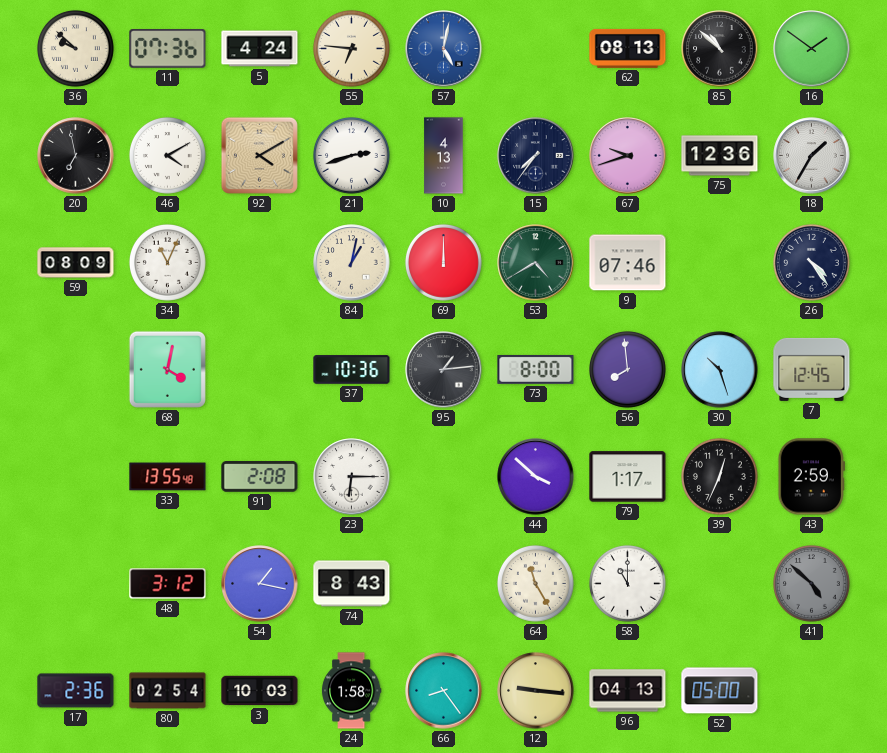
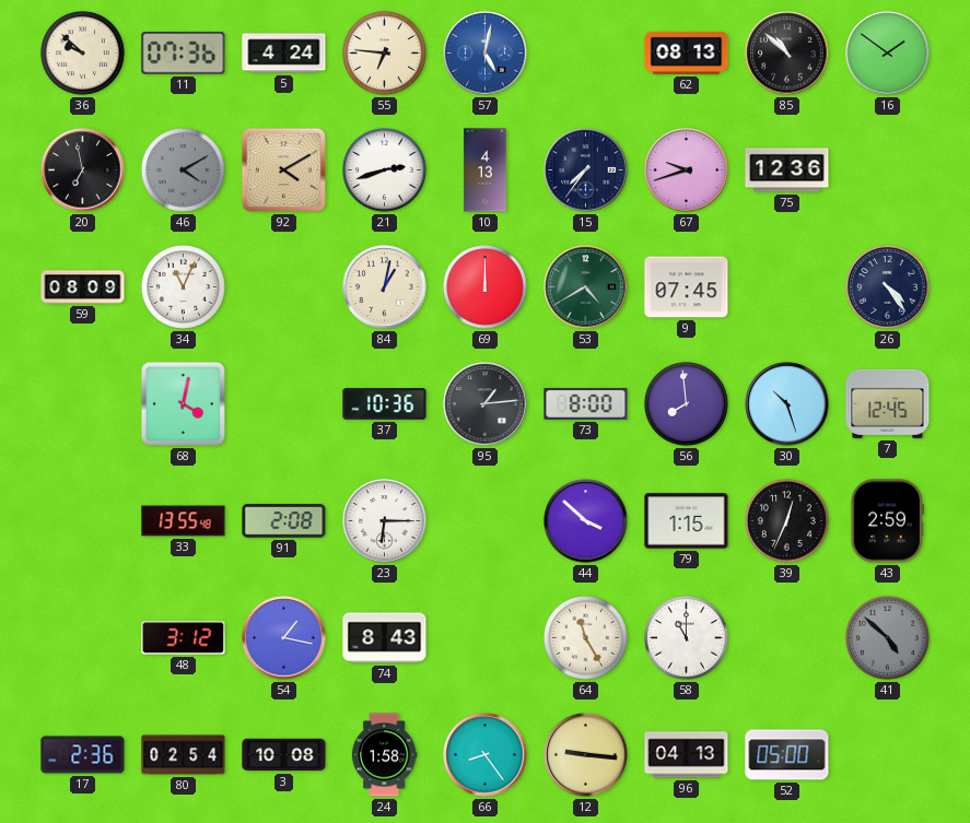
46 dial: white -> grey
18: 1:35 -> none
9: 07:46 -> 07:45
79: 1:17 -> 1:15
3: 10:03 -> 10:08
